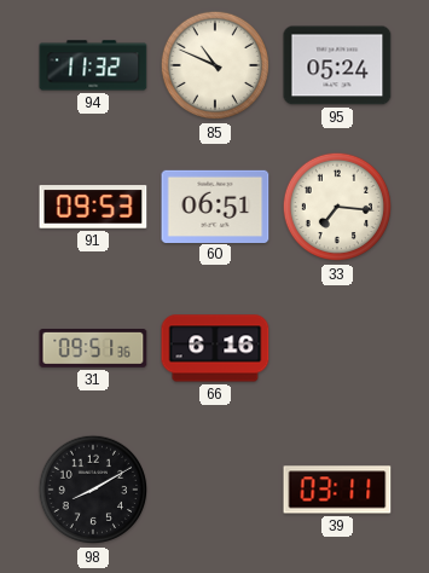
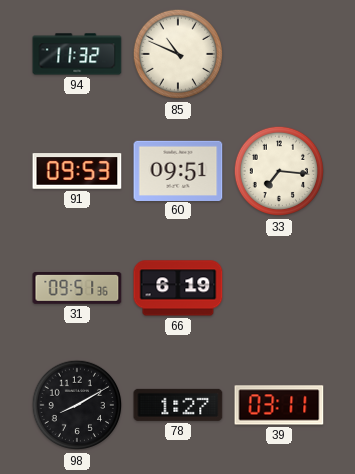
95: 05:24 -> none
60: 06:51 -> 09:51
66: 6:16 -> 6:19
78: none -> 1:27
